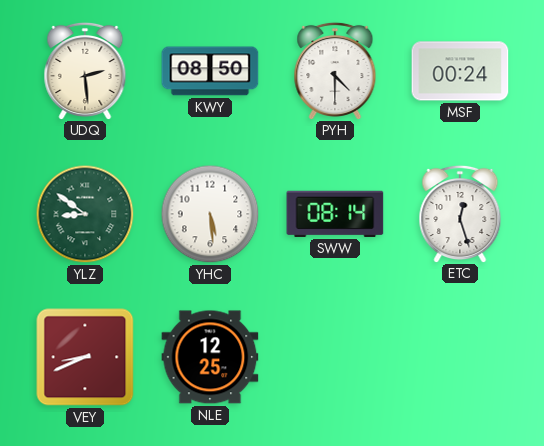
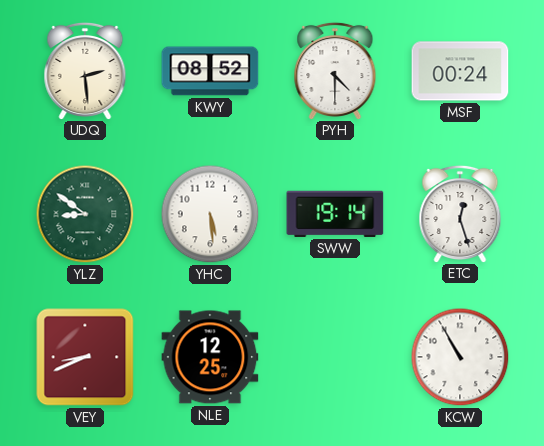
KWY: 08:50 -> 08:52
SWW: 08:14 -> 19:14
KCW: none -> 10:55
